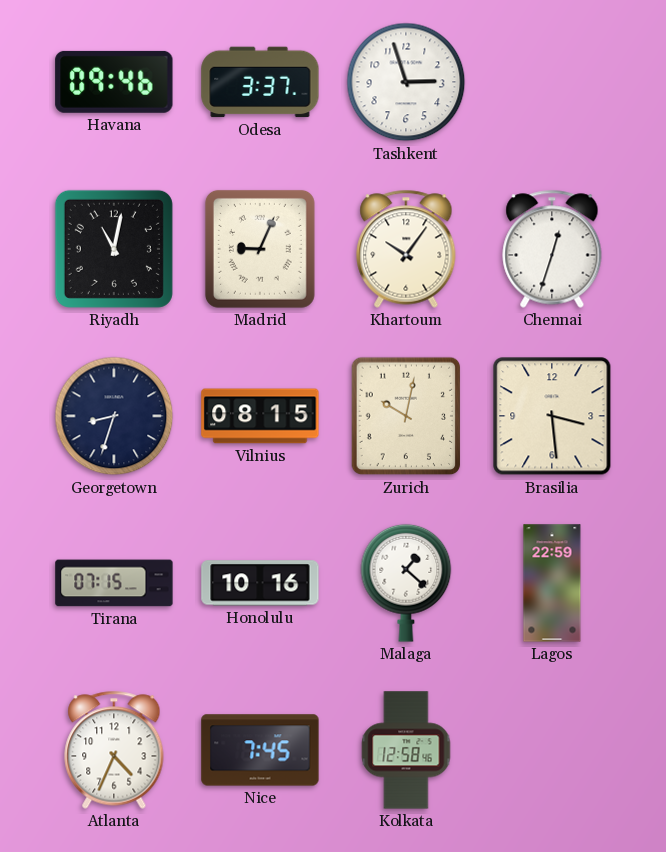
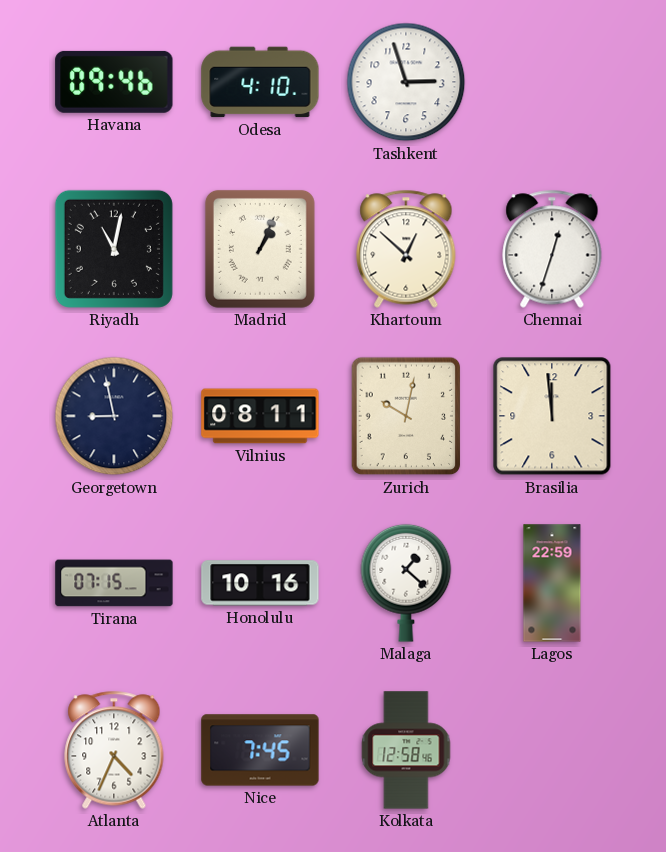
Odesa: 3:37 -> 4:10
Madrid: 9:04 -> 1:04
Khartoum: 10:06 -> 12:52
Georgetown: 8:33 -> 8:58
Vilnius: 08:15 -> 08:11
Brasilia: 3:29 -> 11:59
